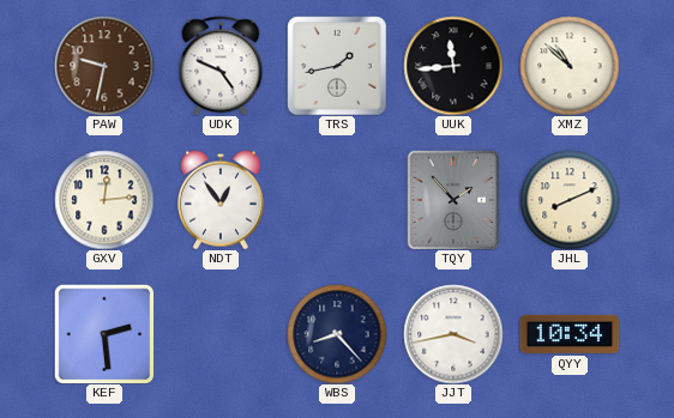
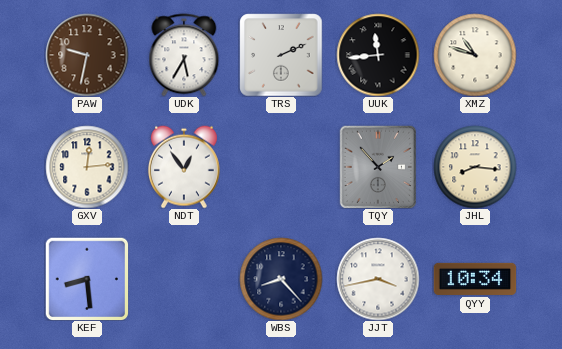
UDK: 4:49 -> 5:35
TRS: 1:43 -> 2:11
XMZ: 10:52 -> 10:48
JHL: 8:11 -> 8:16
KEF: 2:29 -> 8:29
